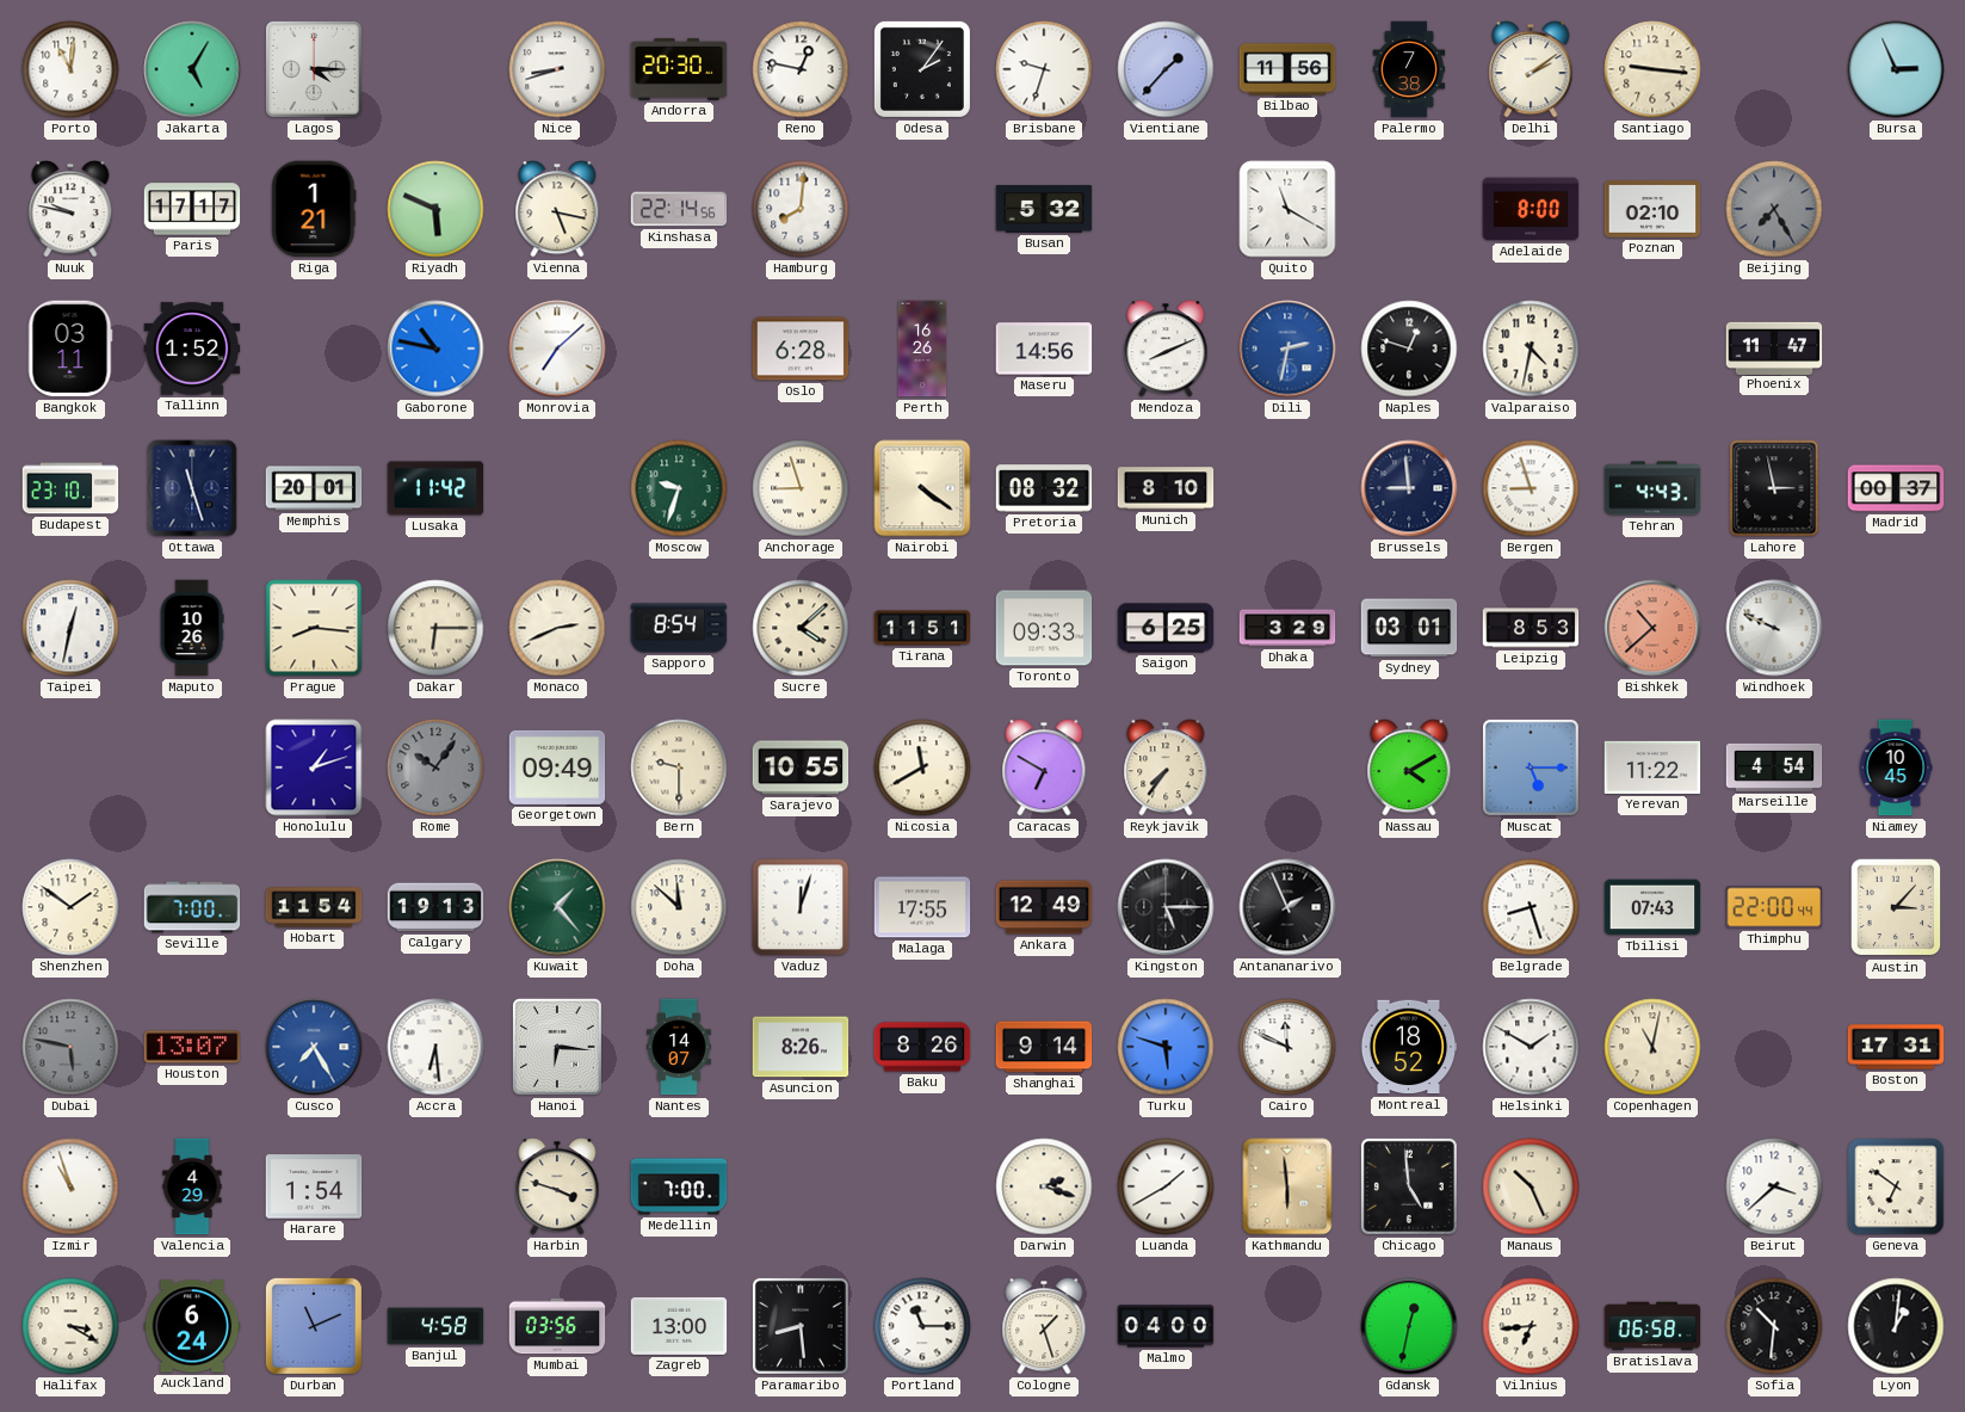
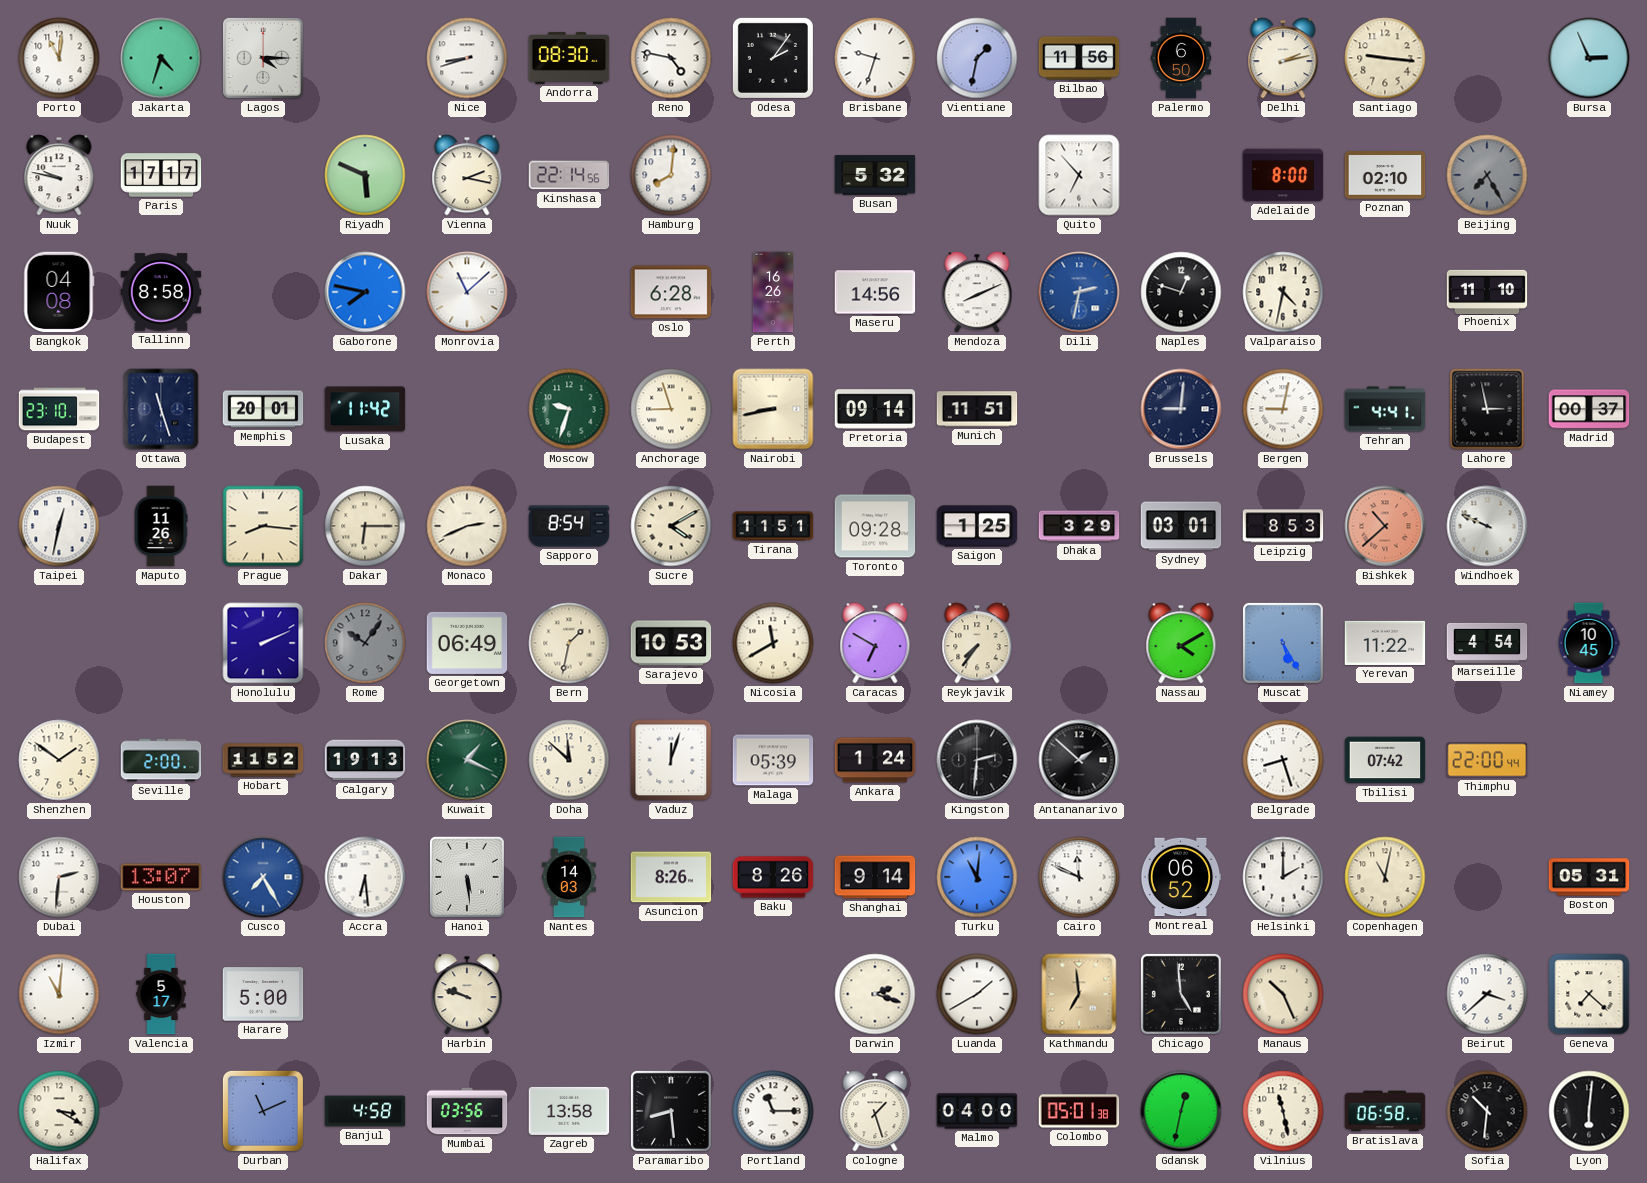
Jakarta: 5:05 -> 4:33
Andorra: 20:30 -> 08:30
Reno: 12:47 -> 4:47
Vientiane: 1:37 -> 1:32
Palermo: 7:38 -> 6:50
Delhi: 2:09 -> 2:13
Riga: 1:21 -> none
Vienna: 5:17 -> 2:17
Quito: 11:20 -> 6:53
Bangkok: 03:11 -> 04:08
Tallinn: 1:52 -> 8:58
Gaborone: 10:47 -> 7:47
Monrovia: 7:08 -> 11:08
Phoenix: 11:47 -> 11:10
Nairobi: 4:21 -> 8:43
Pretoria: 08:32 -> 09:14
Munich: 8:10 -> 11:51
Brussels: 8:59 -> 9:01
Bergen: 8:57 -> 9:02
Tehran: 4:43 -> 4:41
Maputo: 10:26 -> 11:26
Sucre: 4:08 -> 4:10
Toronto: 09:33 -> 09:28
Saigon: 6:25 -> 1:25
Honolulu: 1:12 -> 2:11
Georgetown: 09:49 -> 06:49
Bern: 9:30 -> 1:32
Sarajevo: 10:55 -> 10:53
Muscat: 5:15 -> 5:25
Seville: 7:00 -> 2:00
Hobart: 11:54 -> 11:52
Kuwait: 1:23 -> 1:19
Malaga: 17:55 -> 05:39
Ankara: 12:49 -> 1:24
Kingston: 5:15 -> 2:31
Antananarivo: 1:56 -> 1:52
Tbilisi: 07:43 -> 07:42
Austin: 3:07 -> none
Dubai: 5:47 -> 2:31
Dubai dial: grey -> white
Hanoi: 6:16 -> 5:29
Nantes: 14:07 -> 14:03
Turku: 5:48 -> 11:01
Montreal: 18:52 -> 06:52
Helsinki: 1:50 -> 2:00
Boston: 17:31 -> 05:31
Izmir: 10:57 -> 11:01
Valencia: 4:29 -> 5:17
Harare: 1:54 -> 5:00
Harbin: 3:48 -> 9:48
Medellin: 7:00 -> none
Kathmandu: 5:59 -> 6:59
Geneva: 6:51 -> 7:22
Auckland: 6:24 -> none
Zagreb: 13:00 -> 13:58
Colombo: none -> 05:01
Vilnius: 6:44 -> 11:28
Lyon: 1:01 -> 6:01
